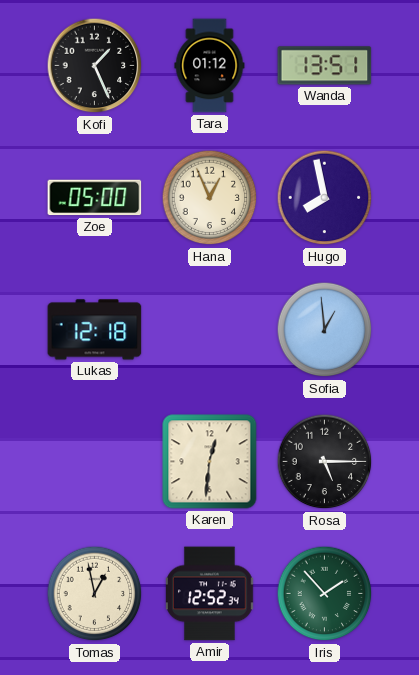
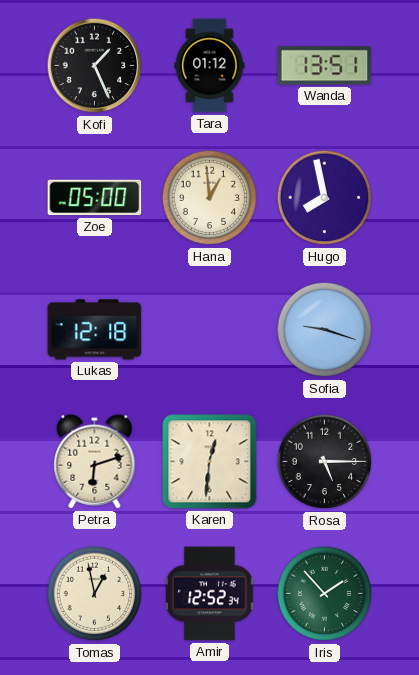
Hana: 12:56 -> 12:59
Sofia: 12:59 -> 9:18
Petra: none -> 6:12
